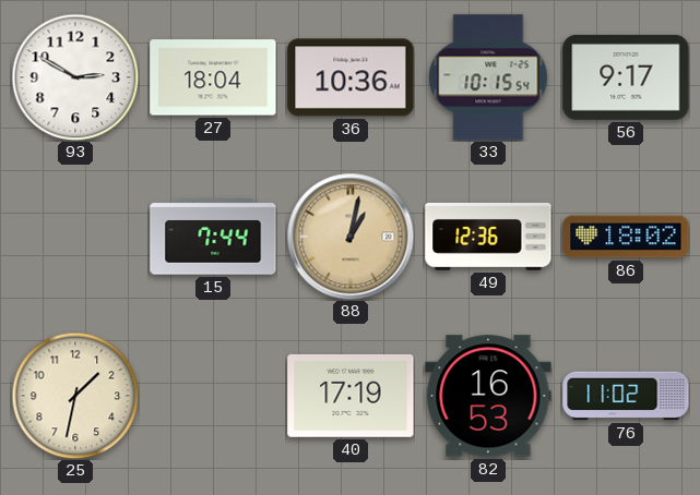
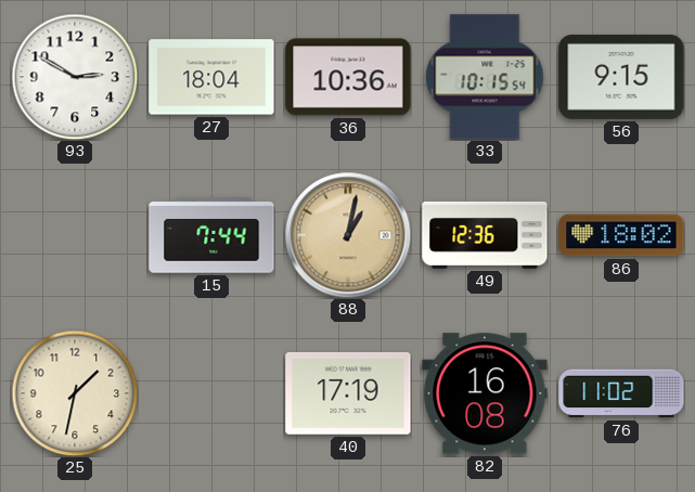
56: 9:17 -> 9:15
82: 16:53 -> 16:08
